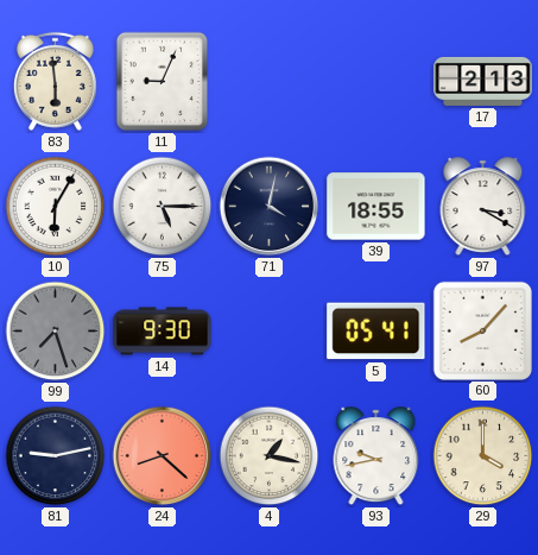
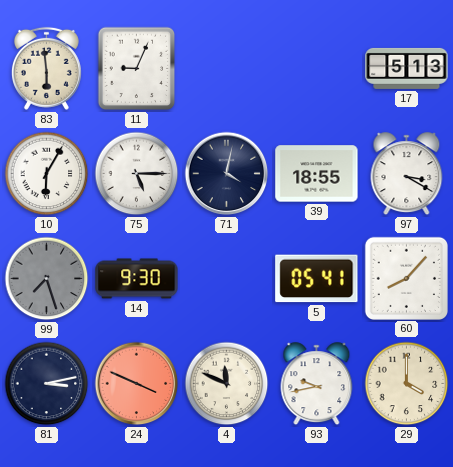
17: 2:13 -> 5:13
81: 9:13 -> 3:13
24: 8:22 -> 3:49
4: 1:17 -> 11:49
